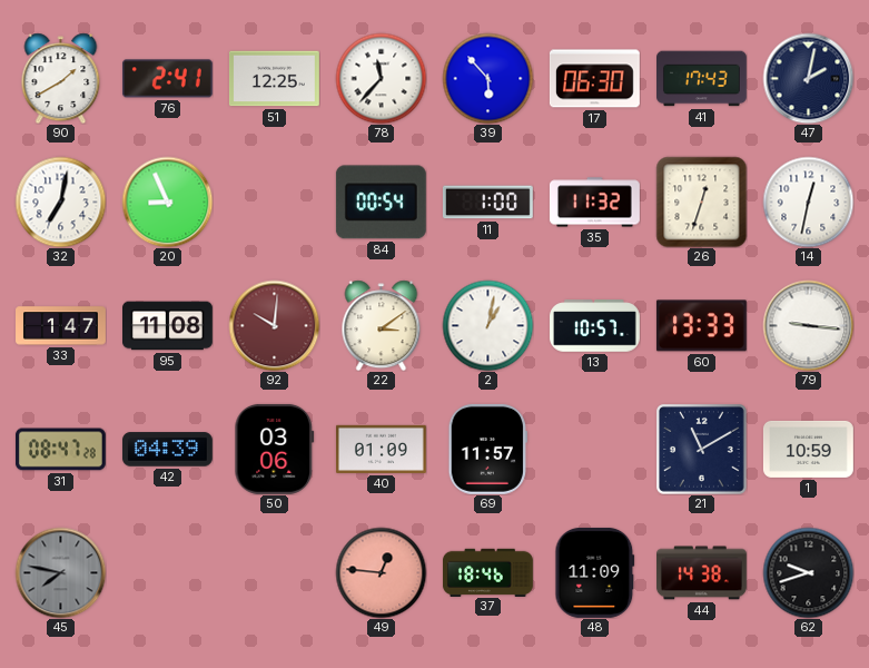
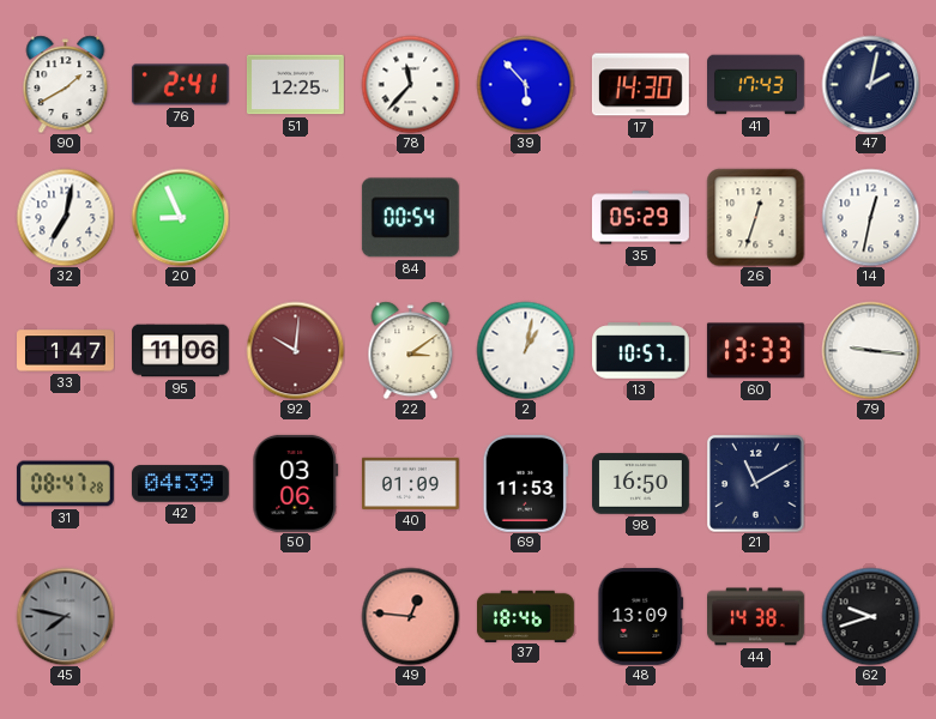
17: 06:30 -> 14:30
11: 1:00 -> none
35: 11:32 -> 05:29
95: 11:08 -> 11:06
69: 11:57 -> 11:53
98: none -> 16:50
1: 10:59 -> none
48: 11:09 -> 13:09
